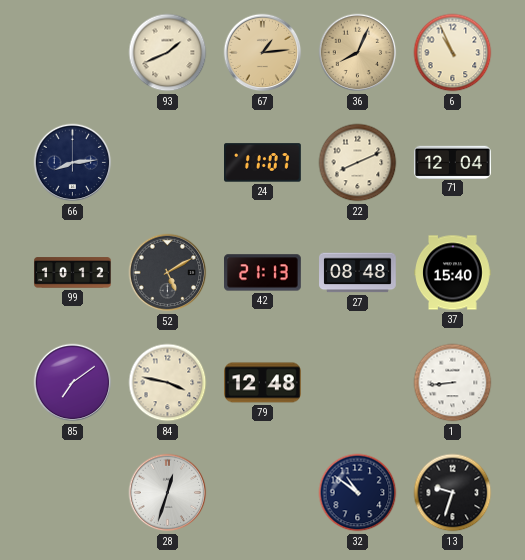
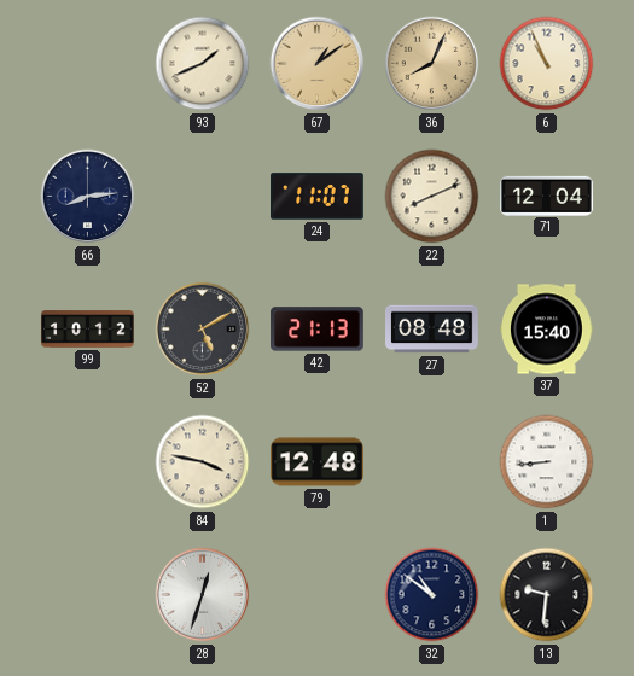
67: 1:14 -> 1:09
85: 7:09 -> none
13: 9:33 -> 9:31
